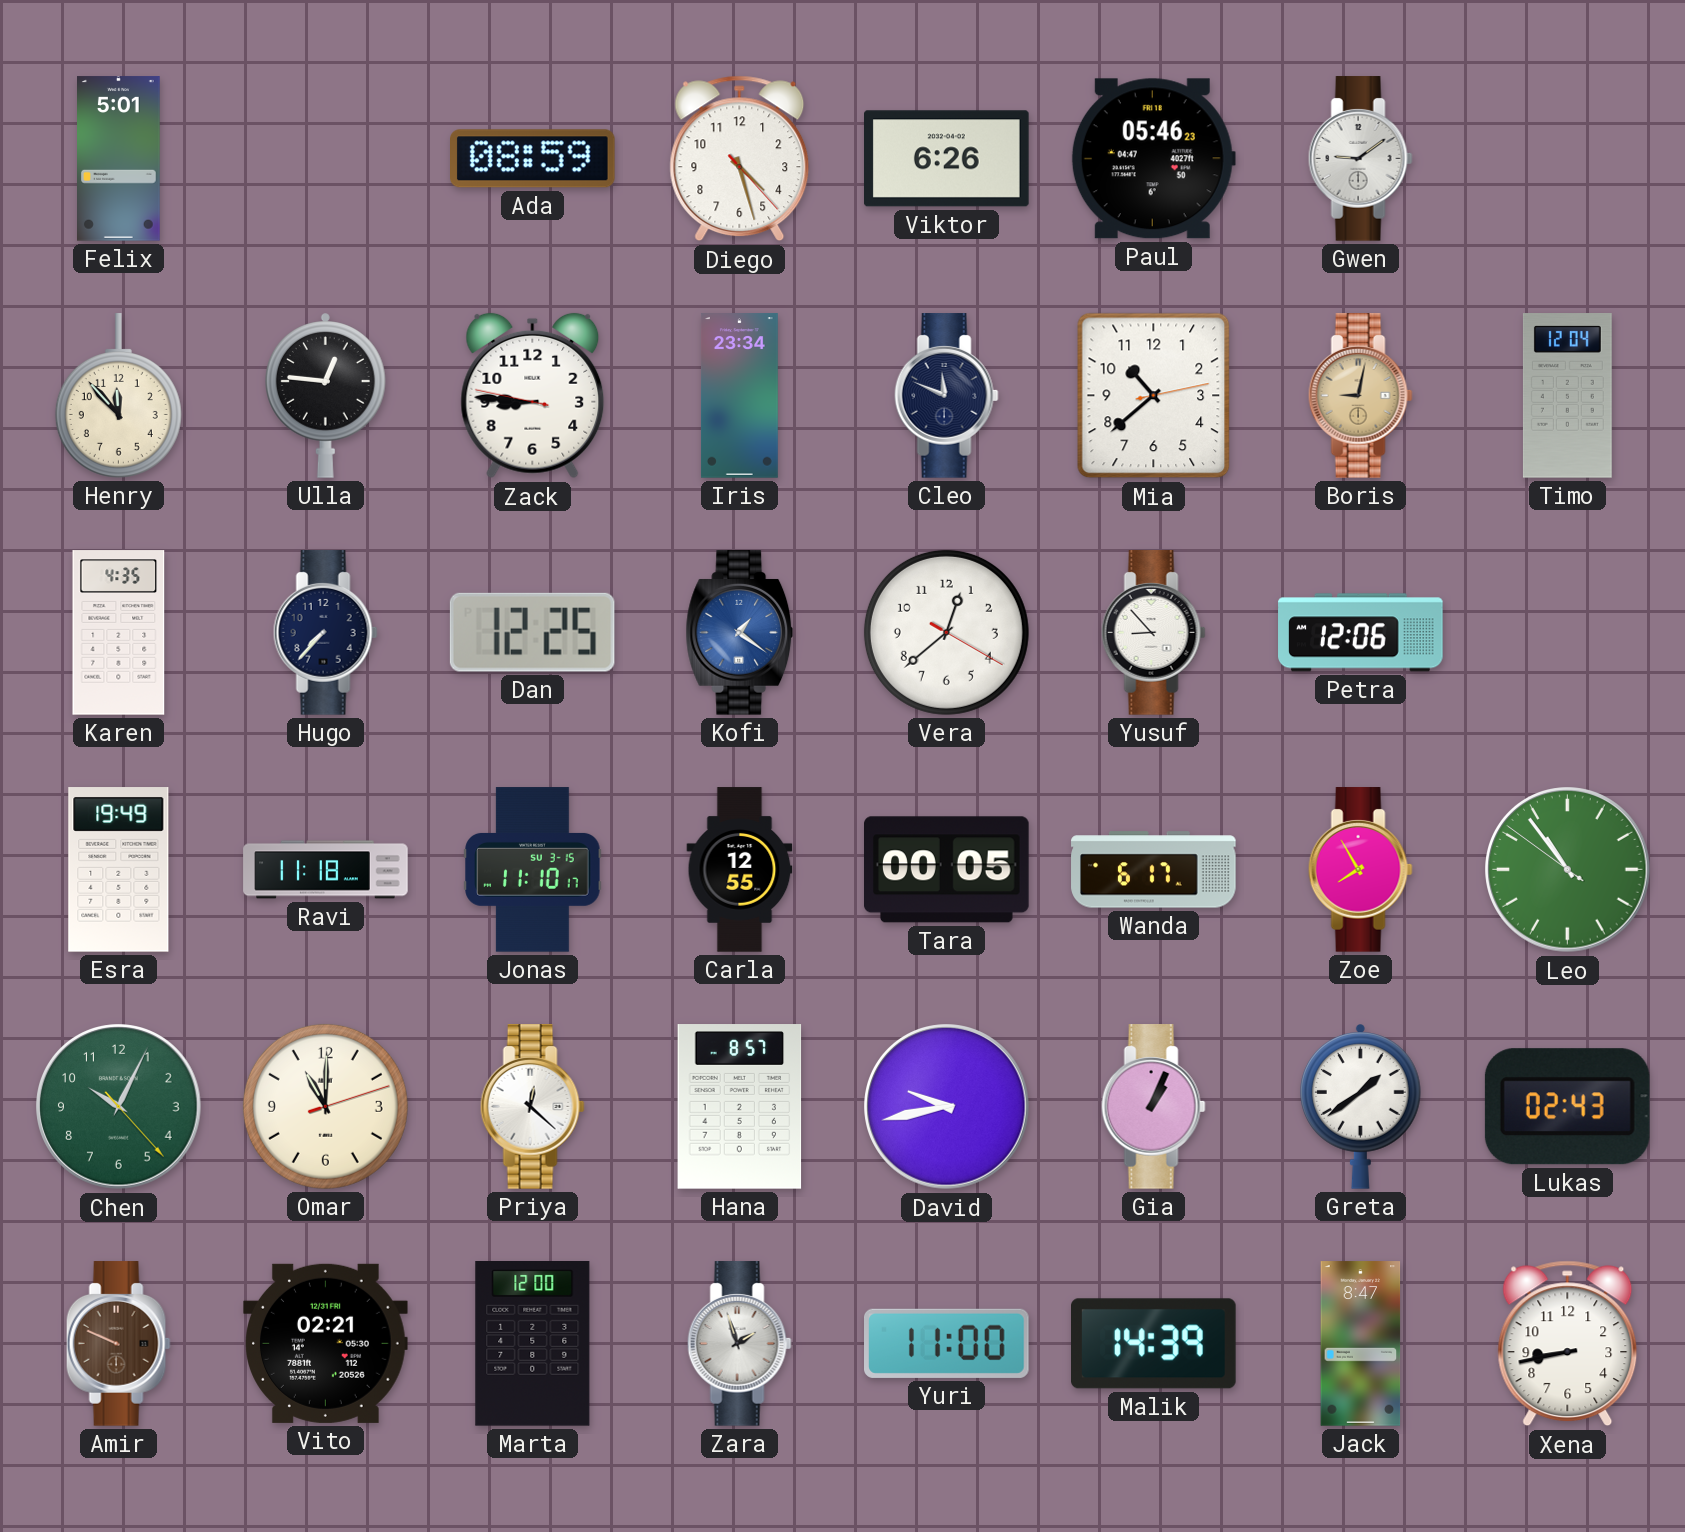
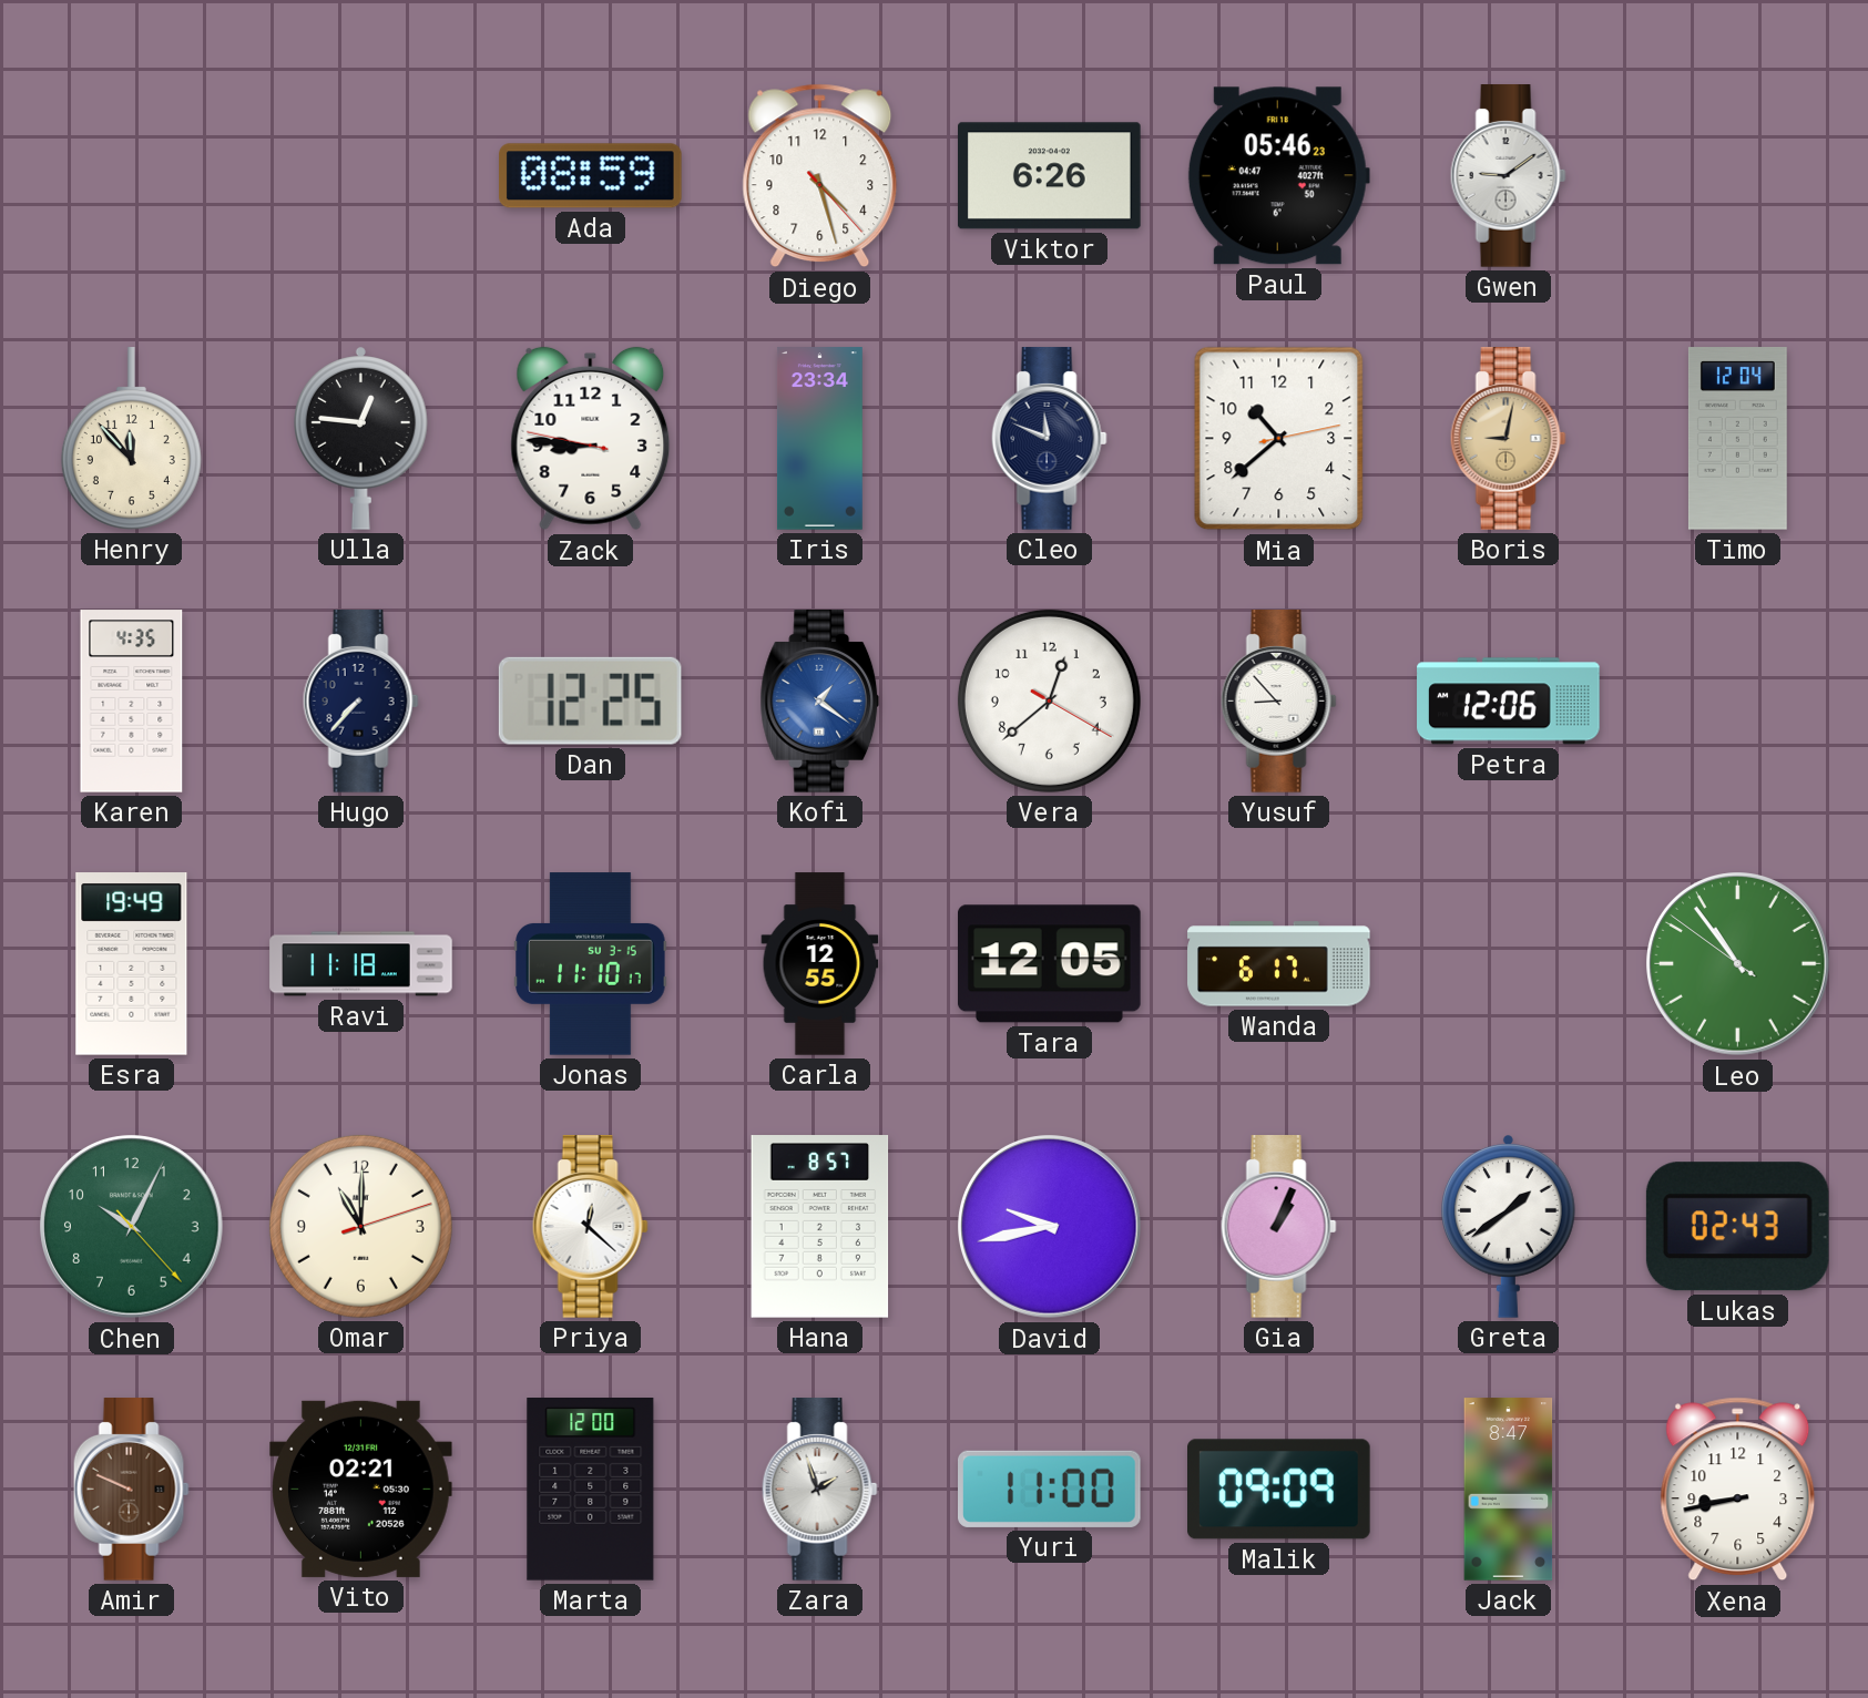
Felix: 5:01 -> none
Tara: 00:05 -> 12:05
Zoe: 7:55 -> none
Malik: 14:39 -> 09:09
